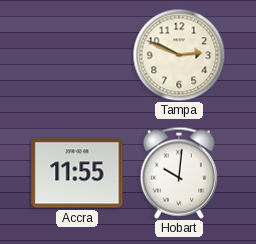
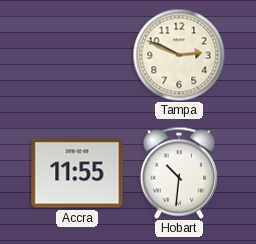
Hobart: 10:01 -> 10:31
